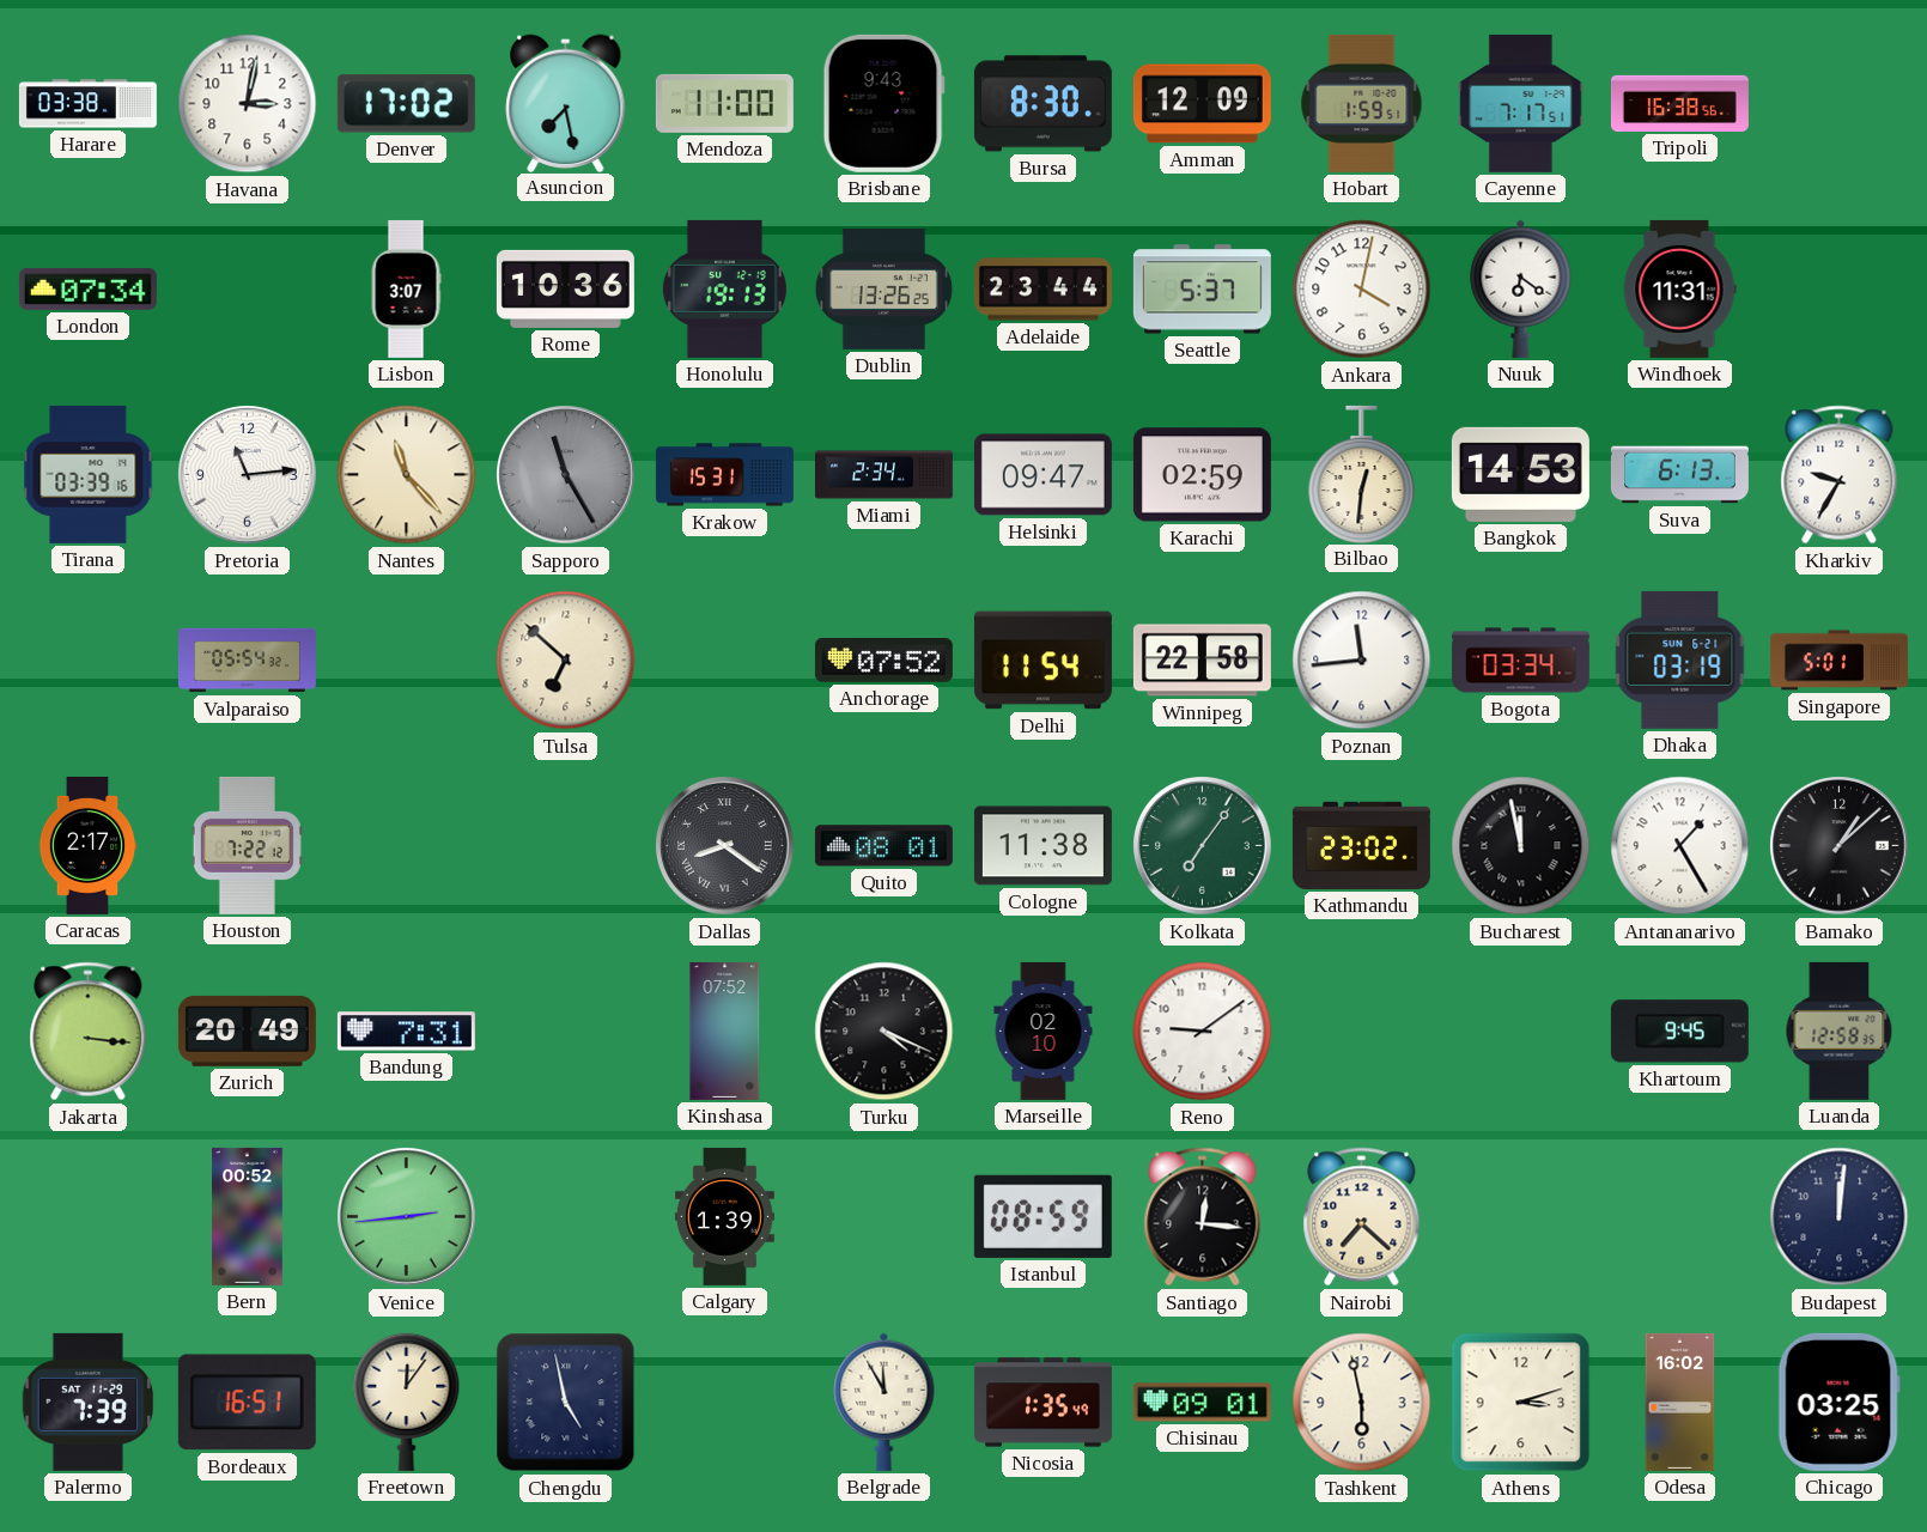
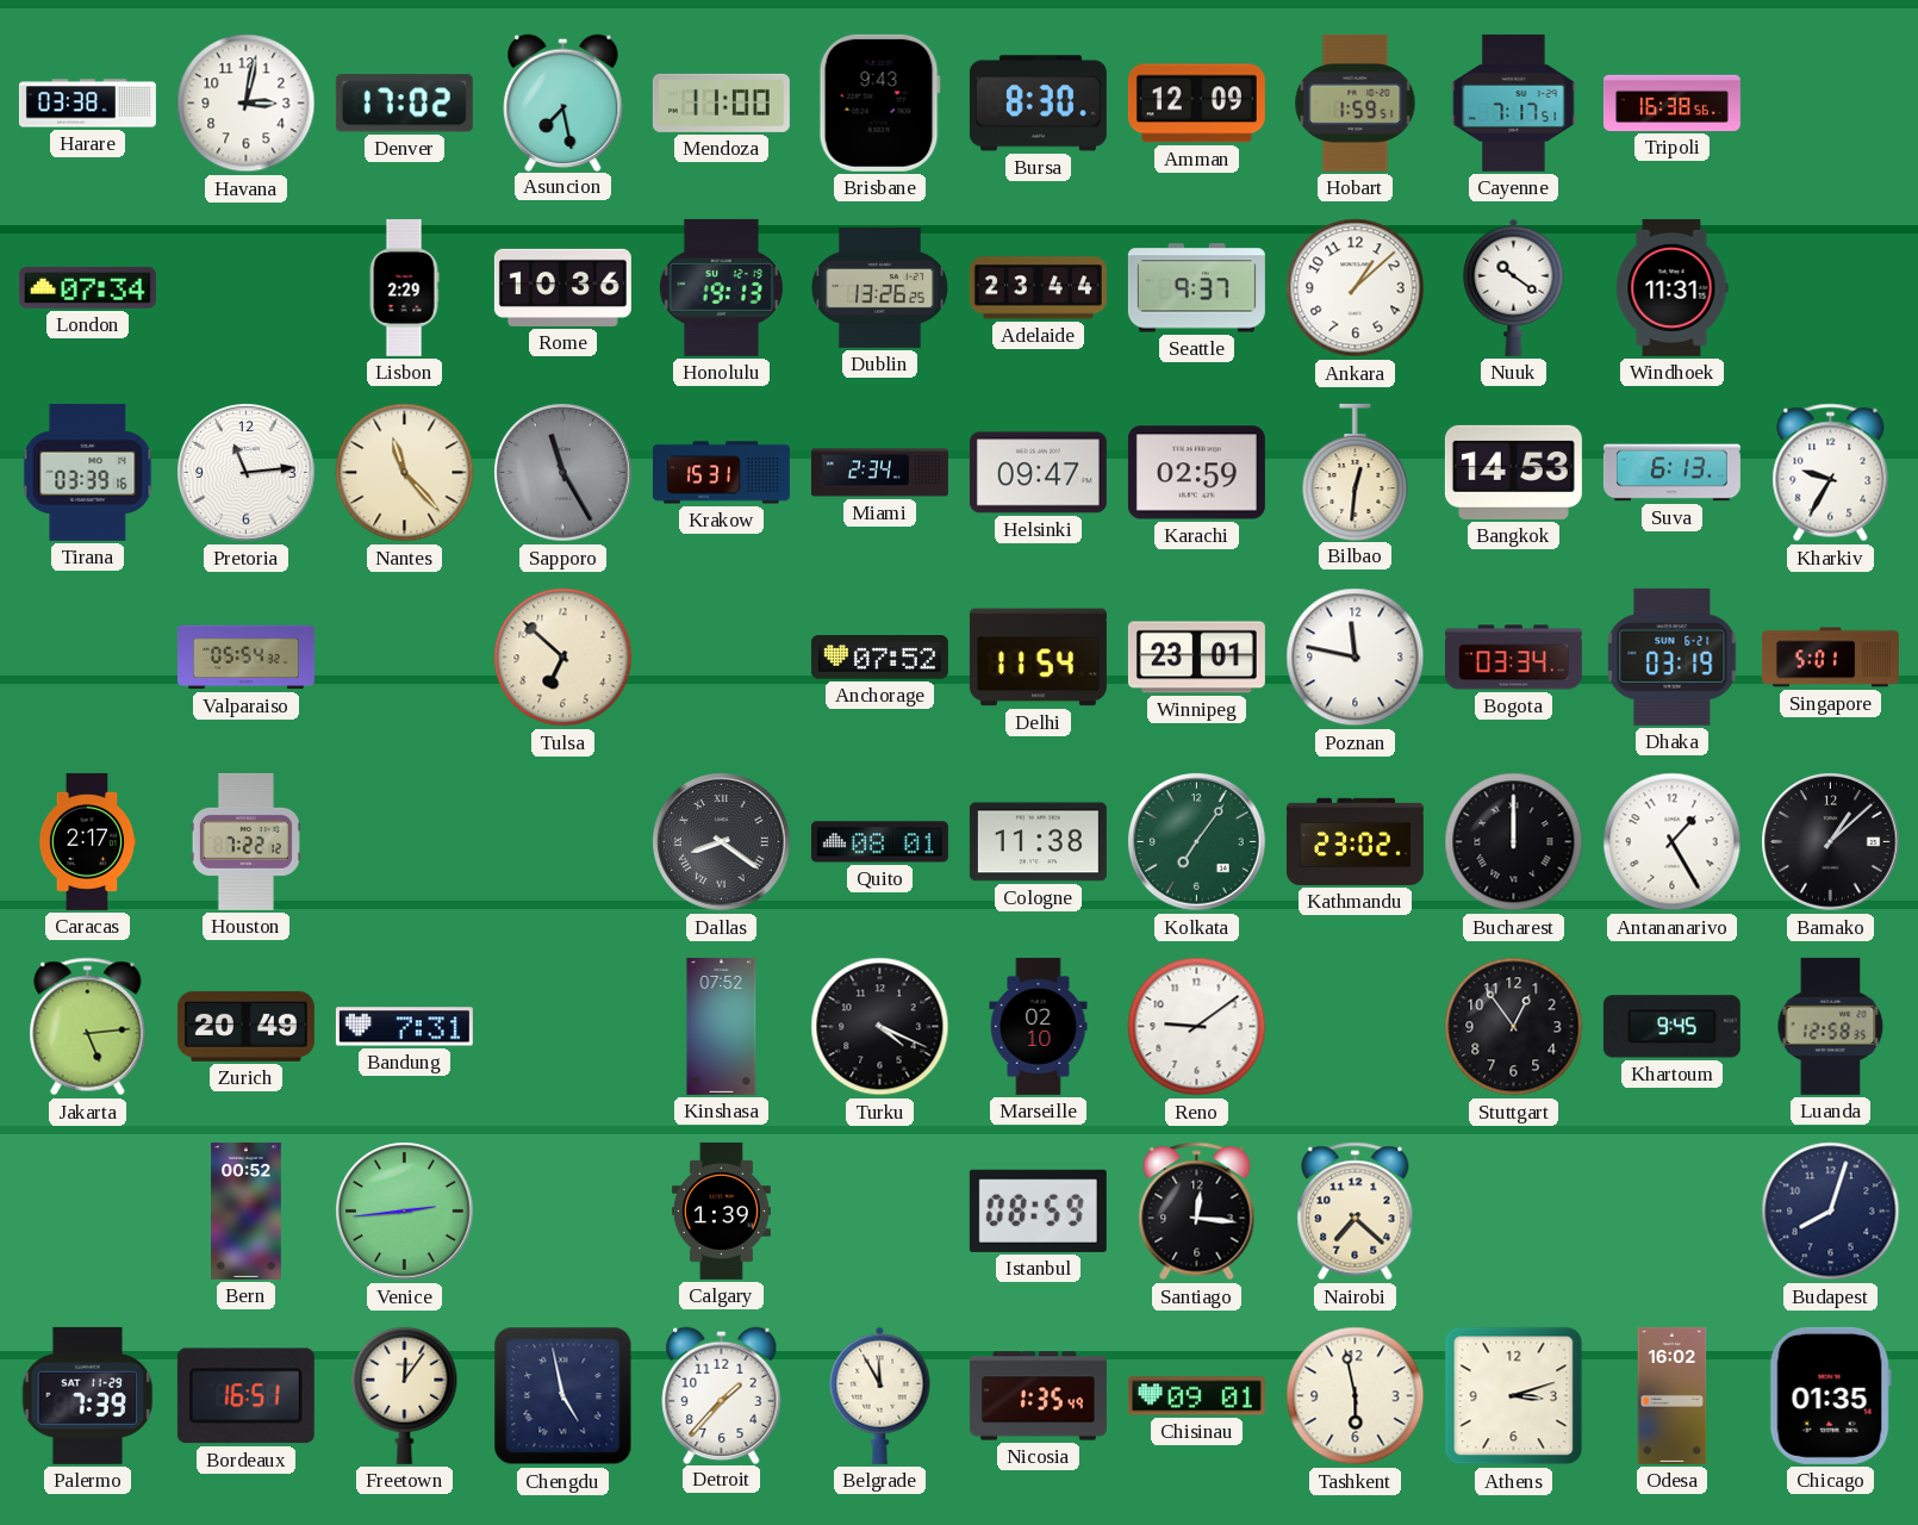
Lisbon: 3:07 -> 2:29
Seattle: 5:37 -> 9:37
Ankara: 4:02 -> 1:08
Nuuk: 6:21 -> 10:21
Winnipeg: 22:58 -> 23:01
Poznan: 11:44 -> 11:47
Bucharest: 11:58 -> 12:00
Jakarta: 3:16 -> 5:14
Stuttgart: none -> 12:54
Budapest: 12:01 -> 8:03
Detroit: none -> 1:37
Chicago: 03:25 -> 01:35
